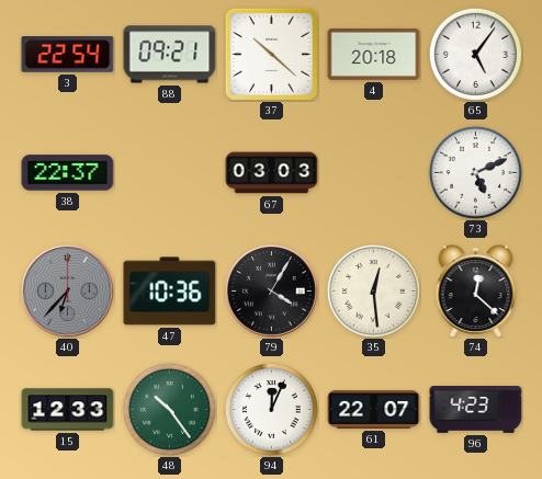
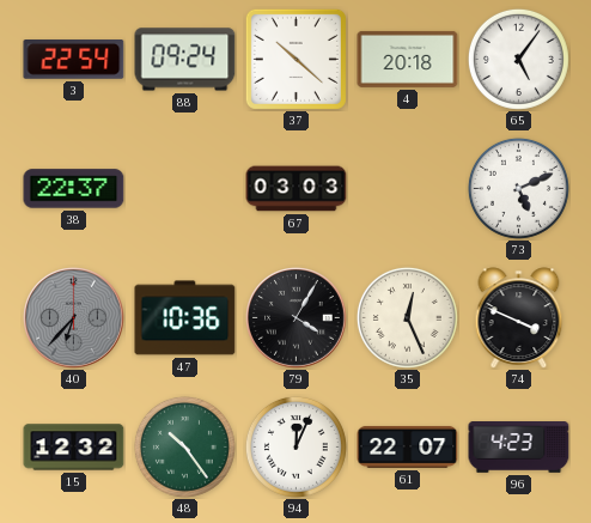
88: 09:21 -> 09:24
35: 12:29 -> 12:26
74: 12:22 -> 3:49
15: 12:33 -> 12:32
